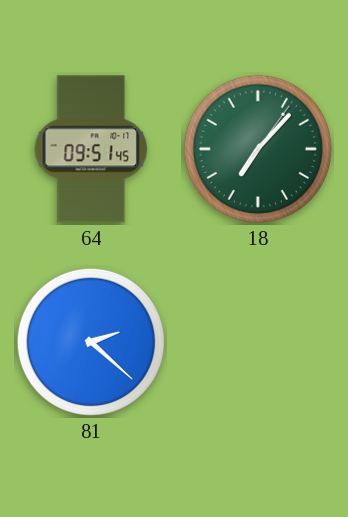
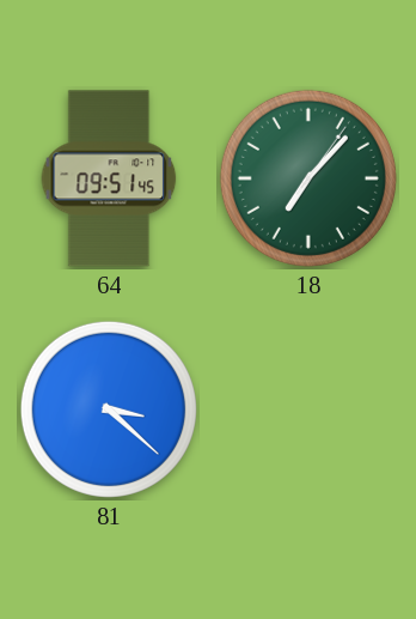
81: 2:22 -> 3:22
